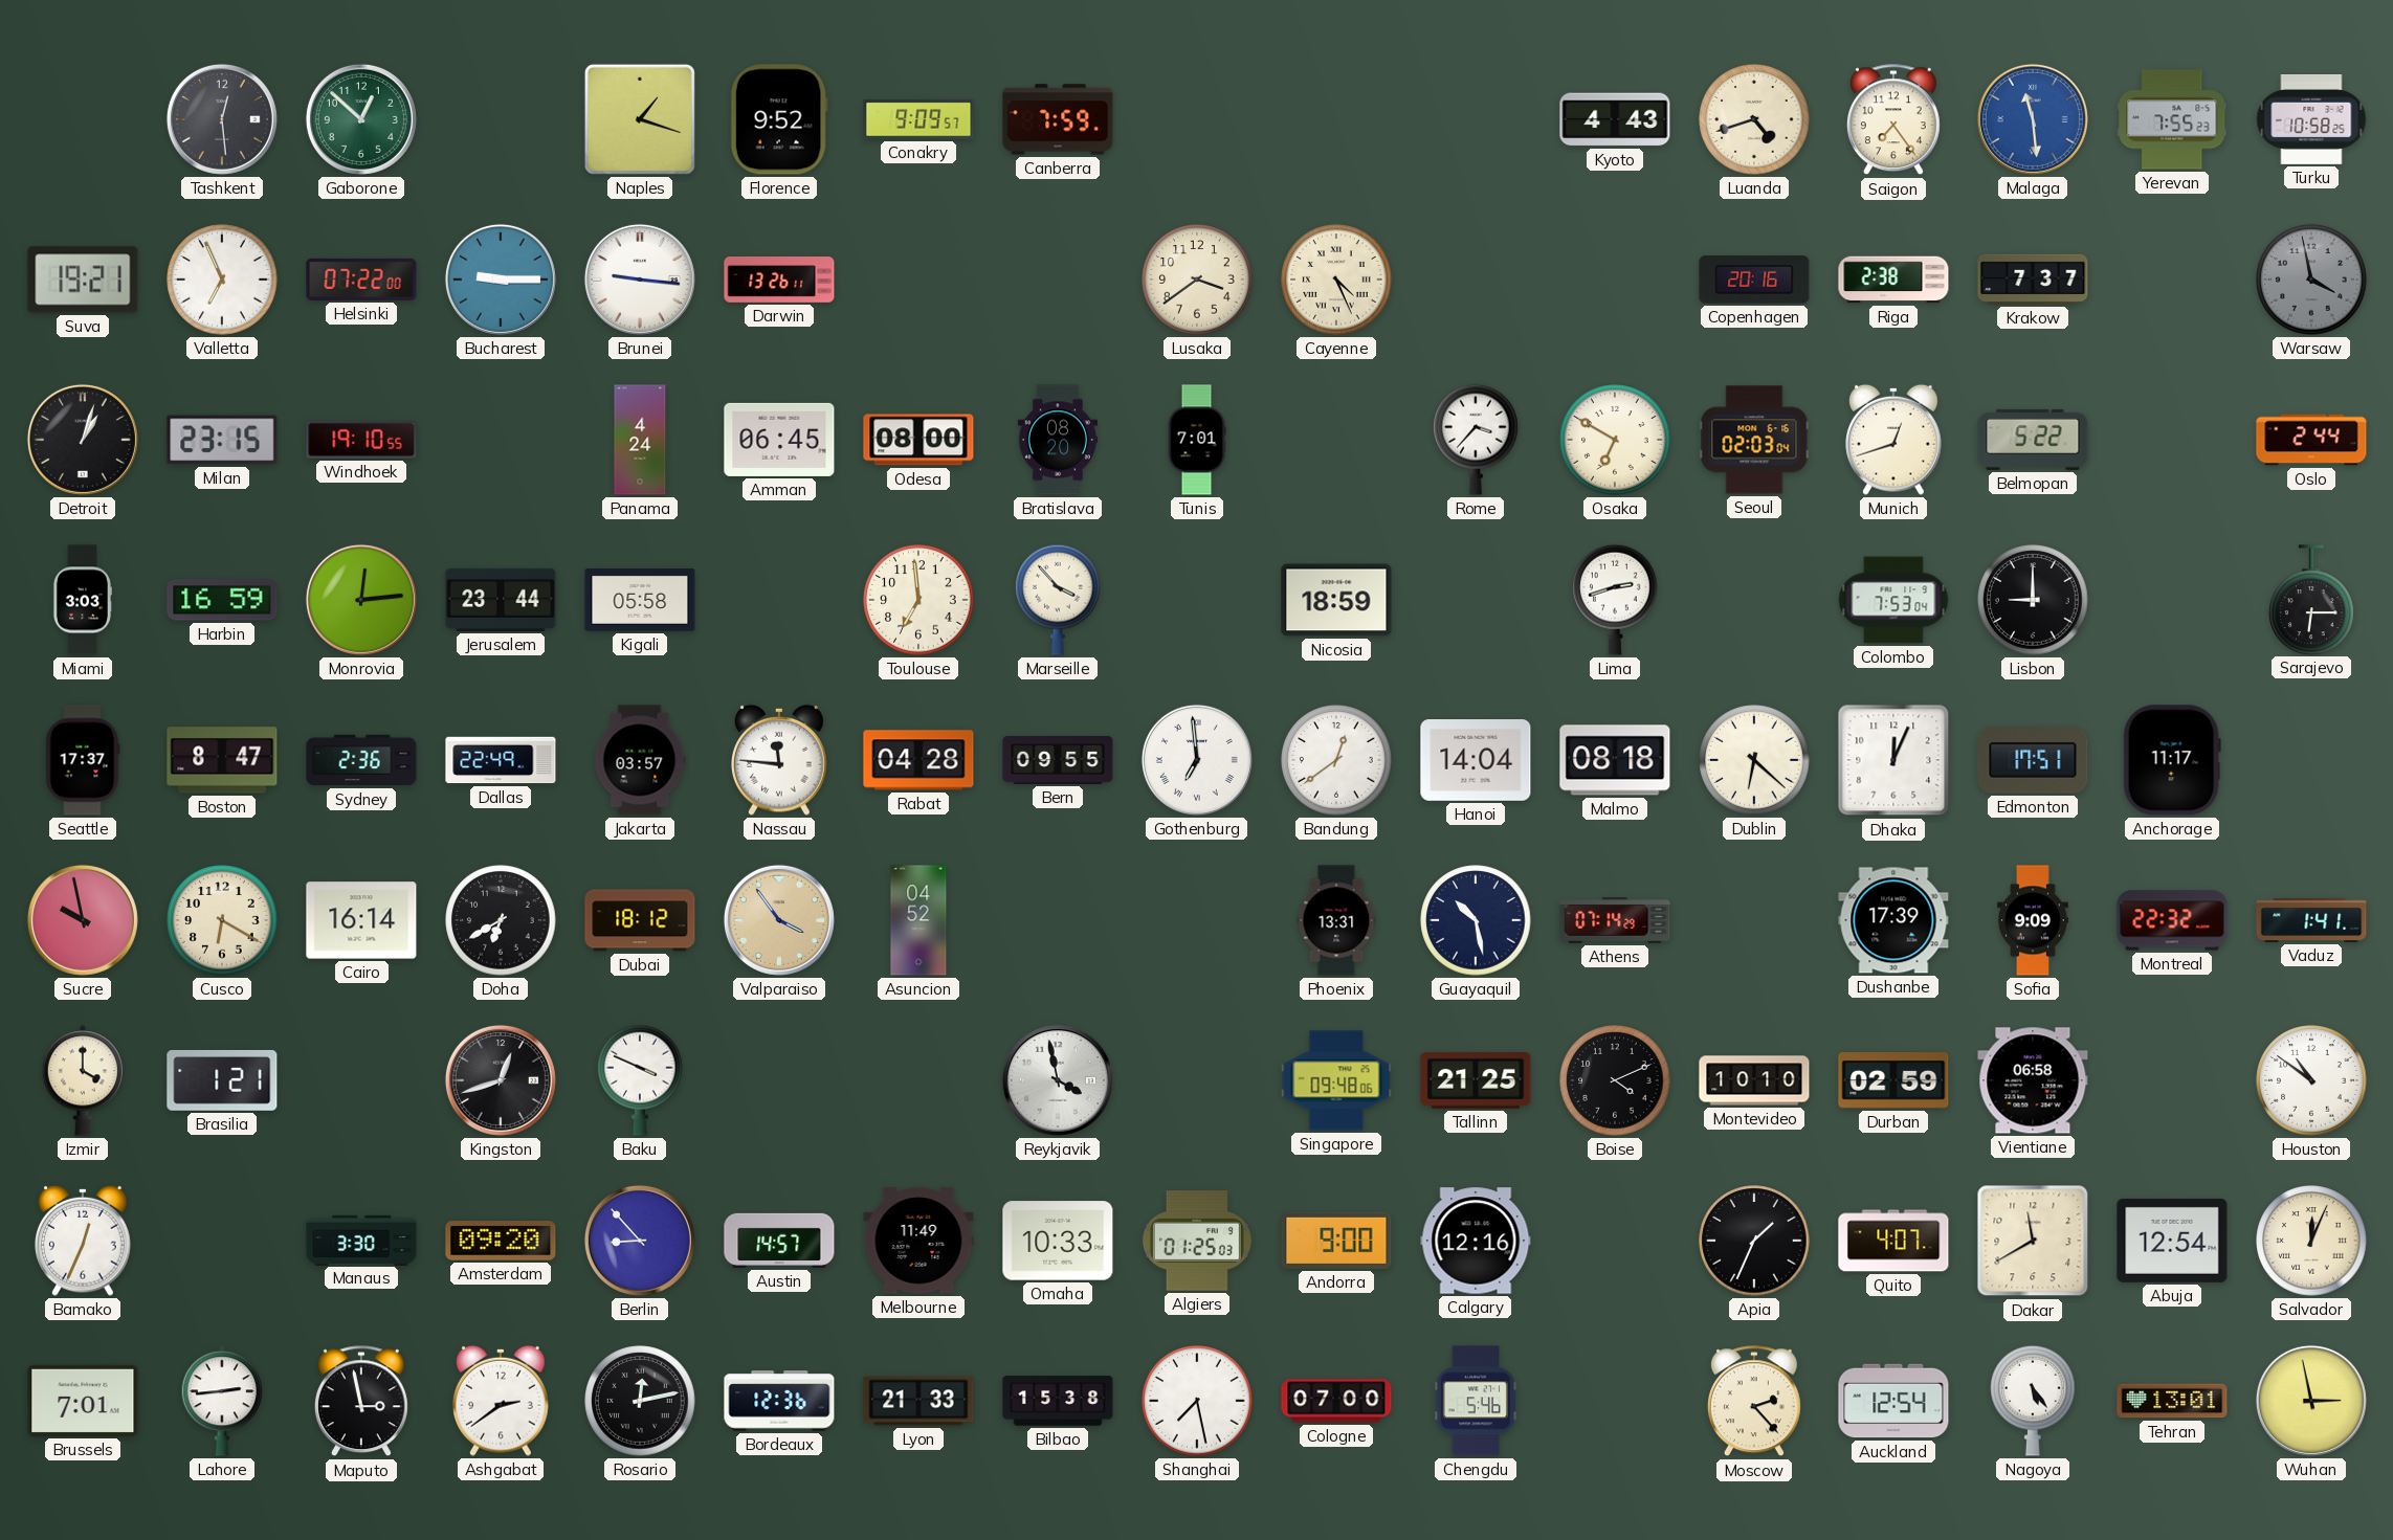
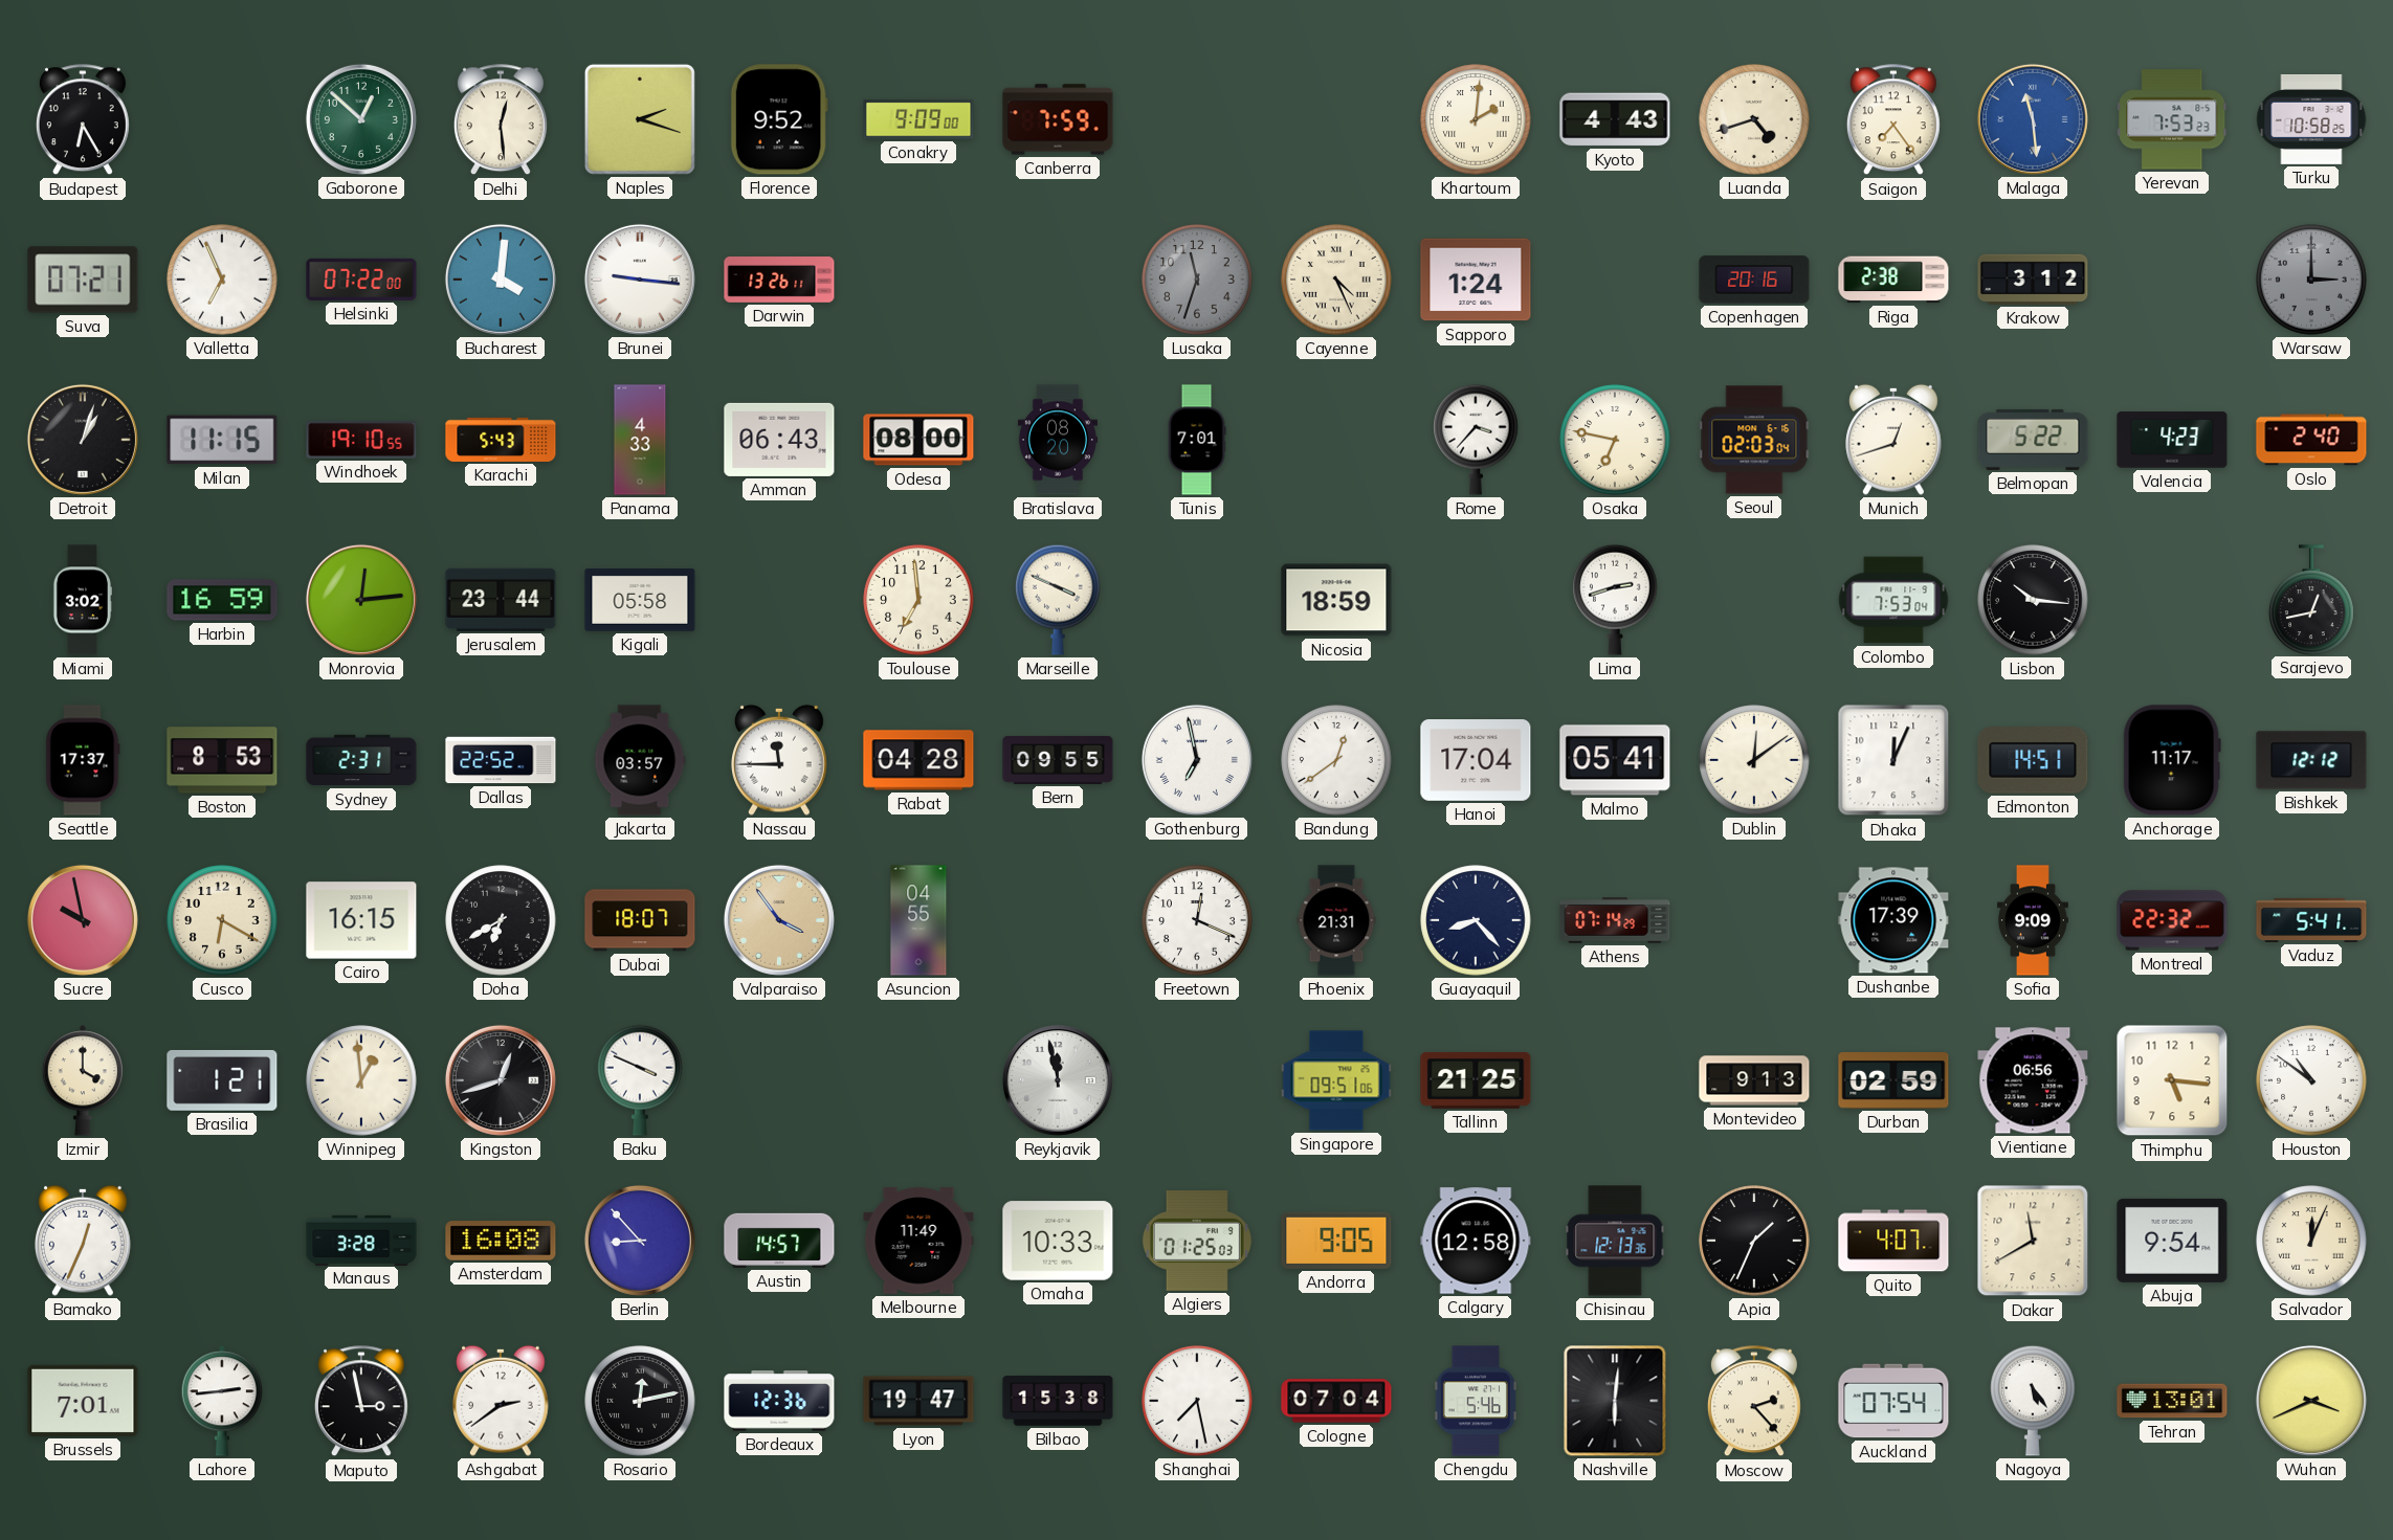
Budapest: none -> 6:25
Tashkent: 12:29 -> none
Delhi: none -> 12:29
Naples: 1:18 -> 2:18
Conakry: 9:09:57 -> 9:09:00
Khartoum: none -> 2:01
Yerevan: 7:55 -> 7:53
Suva: 19:21 -> 07:21
Bucharest: 9:15 -> 4:01
Lusaka: 3:39 -> 11:33
Lusaka dial: cream -> grey
Sapporo: none -> 1:24
Krakow: 7:37 -> 3:12
Warsaw: 3:58 -> 3:00
Milan: 23:15 -> 11:15
Karachi: none -> 5:43
Panama: 4:24 -> 4:33
Amman: 06:45 -> 06:43
Osaka: 6:50 -> 6:47
Valencia: none -> 4:23
Oslo: 2:44 -> 2:40
Miami: 3:03 -> 3:02
Marseille: 3:53 -> 3:49
Lisbon: 9:00 -> 10:16
Sarajevo: 6:15 -> 12:43
Boston: 8:47 -> 8:53
Sydney: 2:36 -> 2:31
Dallas: 22:49 -> 22:52
Nassau: 11:46 -> 11:45
Gothenburg: 6:59 -> 6:58
Hanoi: 14:04 -> 17:04
Malmo: 08:18 -> 05:41
Dublin: 6:22 -> 12:09
Edmonton: 17:51 -> 14:51
Bishkek: none -> 12:12
Cairo: 16:14 -> 16:15
Dubai: 18:12 -> 18:07
Asuncion: 04:52 -> 04:55
Freetown: none -> 12:19
Phoenix: 13:31 -> 21:31
Guayaquil: 10:28 -> 8:23
Vaduz: 1:41 -> 5:41
Winnipeg: none -> 12:59
Reykjavik: 3:58 -> 11:58
Singapore: 09:48 -> 09:51
Boise: 4:11 -> none
Montevideo: 10:10 -> 9:13
Vientiane: 06:58 -> 06:56
Thimphu: none -> 5:16
Manaus: 3:30 -> 3:28
Amsterdam: 09:20 -> 16:08
Andorra: 9:00 -> 9:05
Calgary: 12:16 -> 12:58
Chisinau: none -> 12:13
Abuja: 12:54 -> 9:54
Lyon: 21:33 -> 19:47
Cologne: 07:00 -> 07:04
Nashville: none -> 6:01
Auckland: 12:54 -> 07:54
Wuhan: 2:58 -> 3:41
